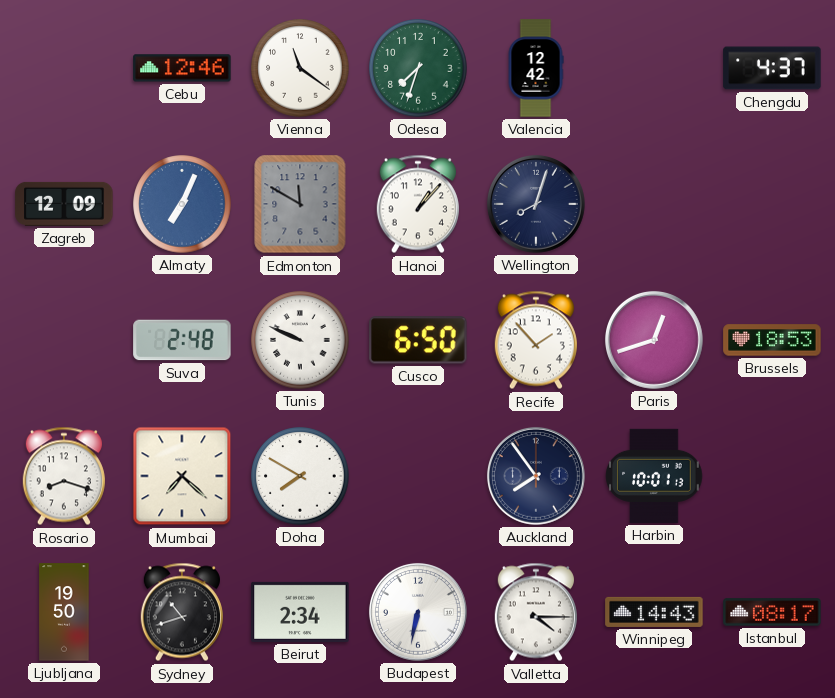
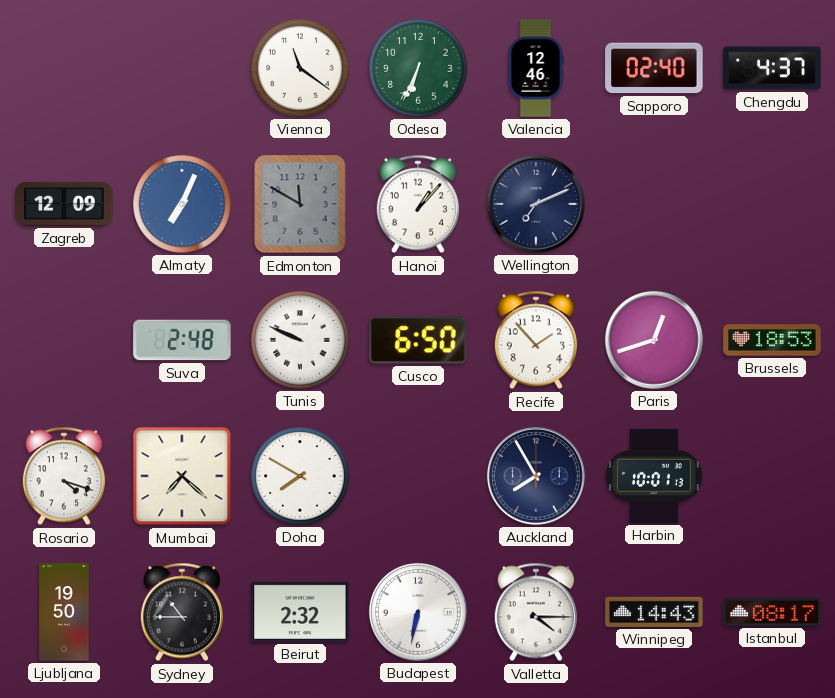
Cebu: 12:46 -> none
Odesa: 7:33 -> 6:34
Valencia: 12:42 -> 12:46
Sapporo: none -> 02:40
Wellington: 8:03 -> 7:11
Rosario: 8:18 -> 4:18
Auckland: 7:54 -> 7:55
Sydney: 10:42 -> 10:45
Beirut: 2:34 -> 2:32
